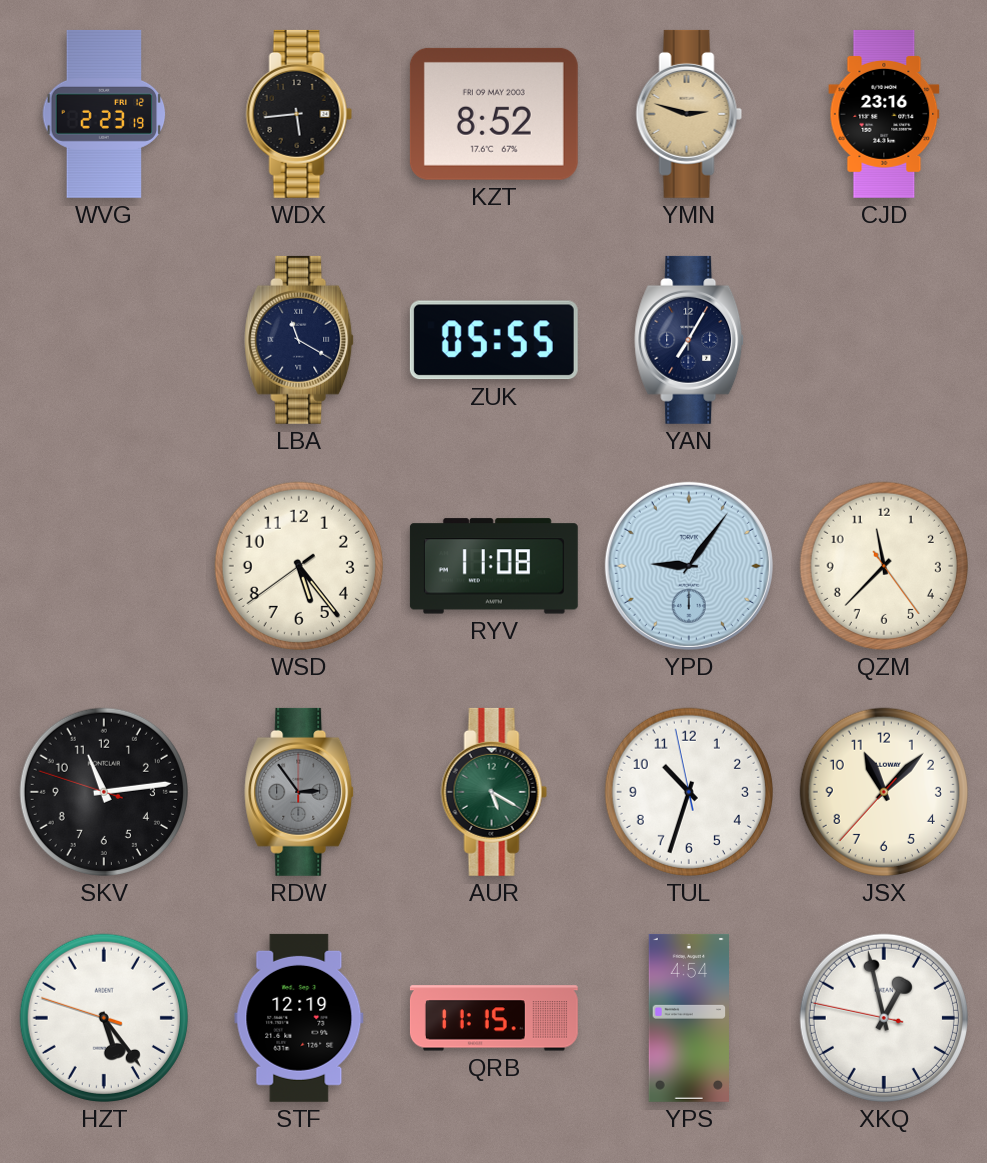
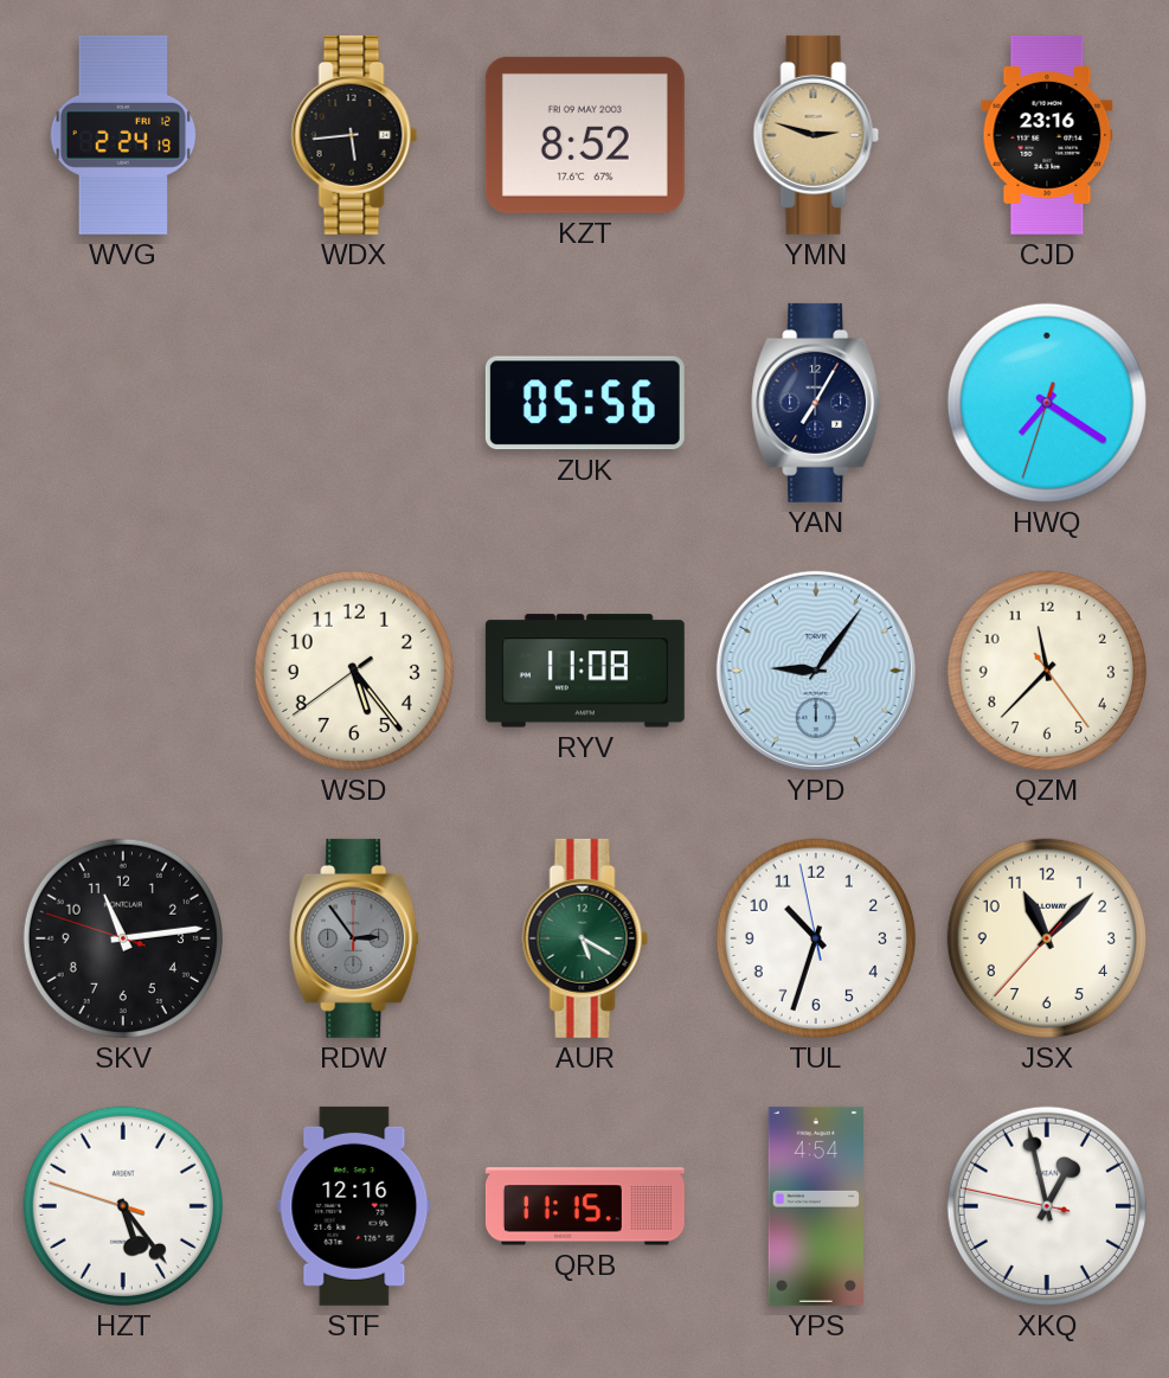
WVG: 2:23 -> 2:24
LBA: 11:20 -> none
ZUK: 05:55 -> 05:56
HWQ: none -> 7:20
STF: 12:19 -> 12:16
